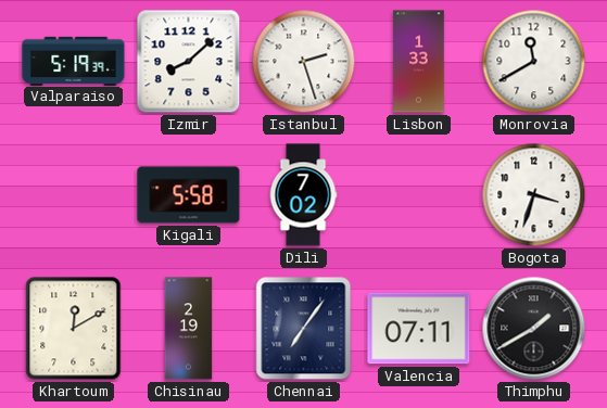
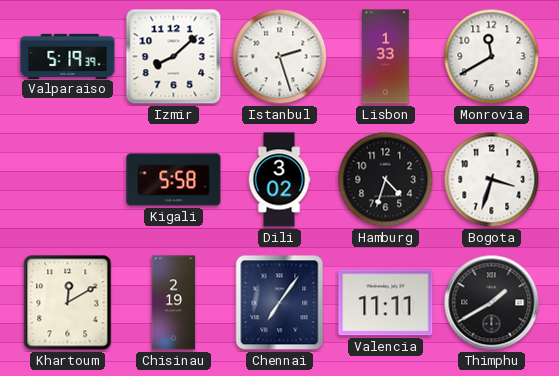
Dili: 7:02 -> 3:02
Hamburg: none -> 4:33
Valencia: 07:11 -> 11:11
